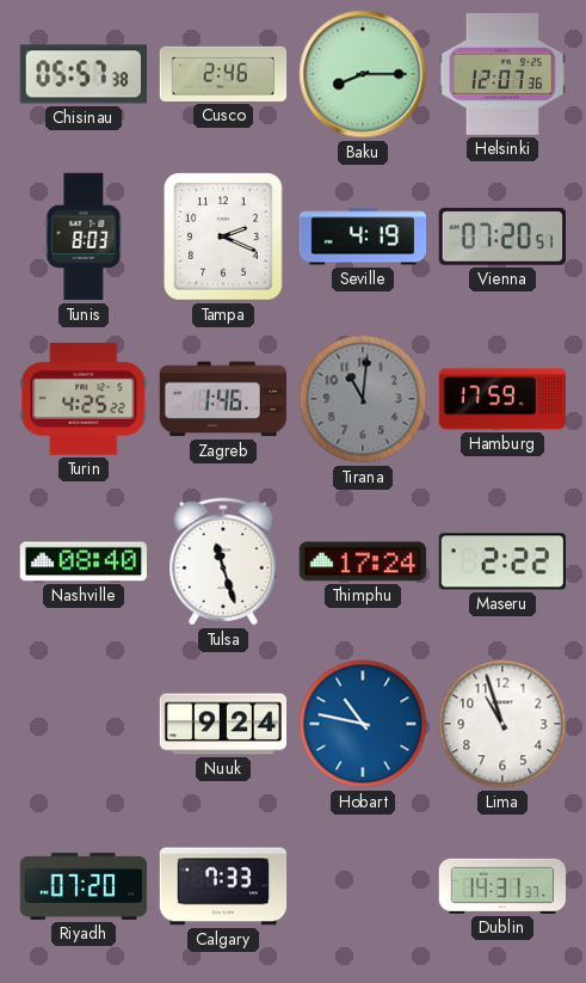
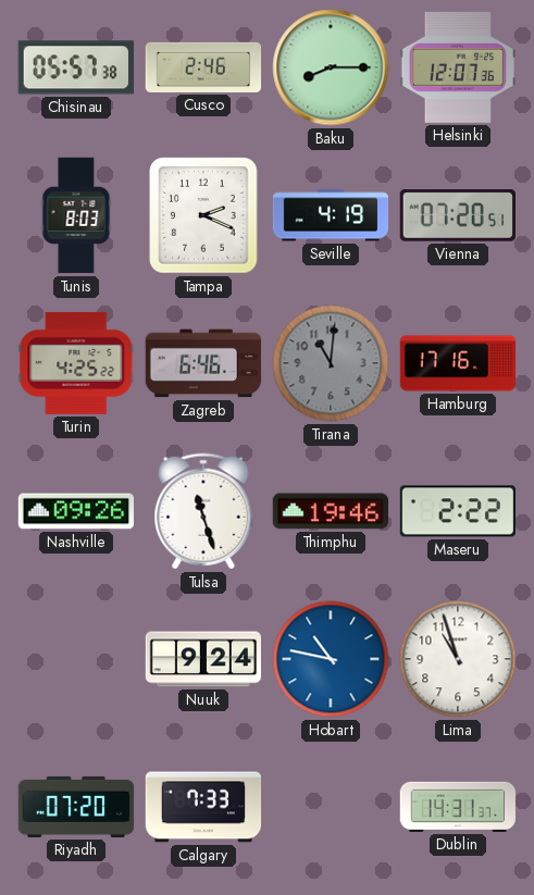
Zagreb: 1:46 -> 6:46
Hamburg: 17:59 -> 17:16
Nashville: 08:40 -> 09:26
Thimphu: 17:24 -> 19:46
